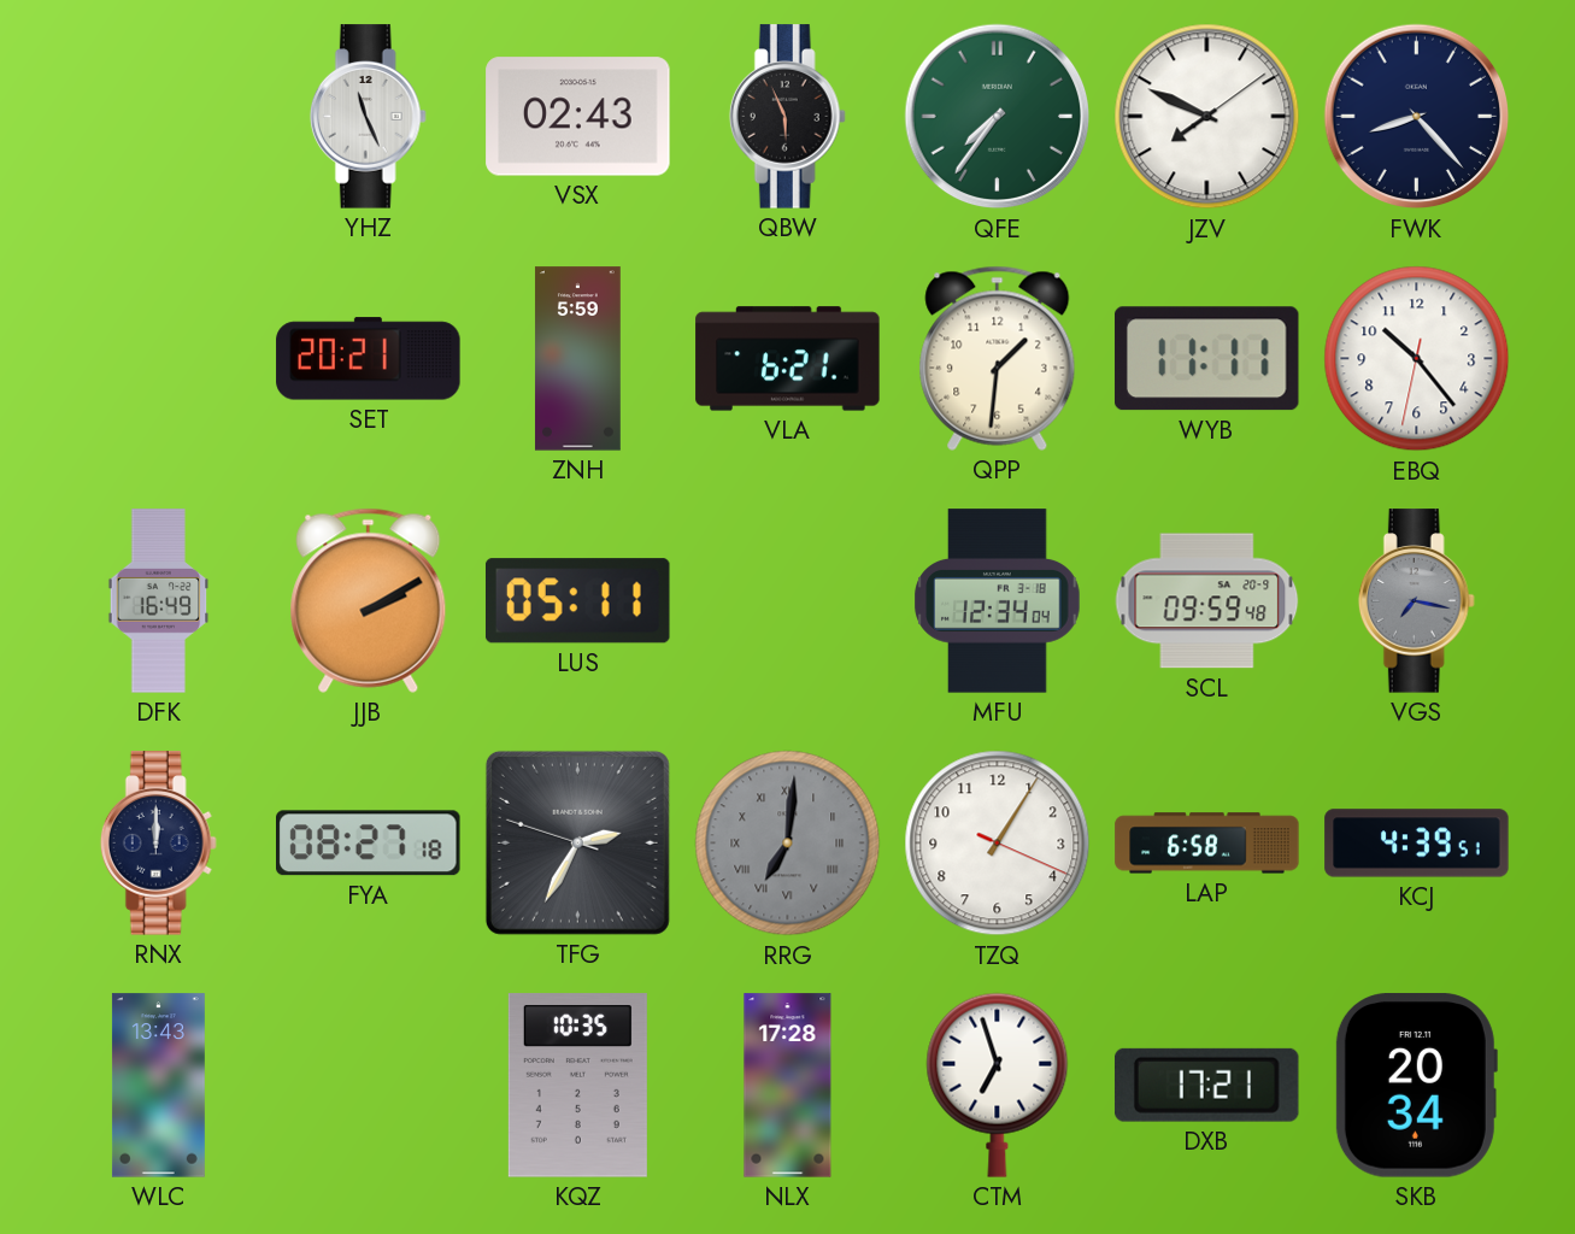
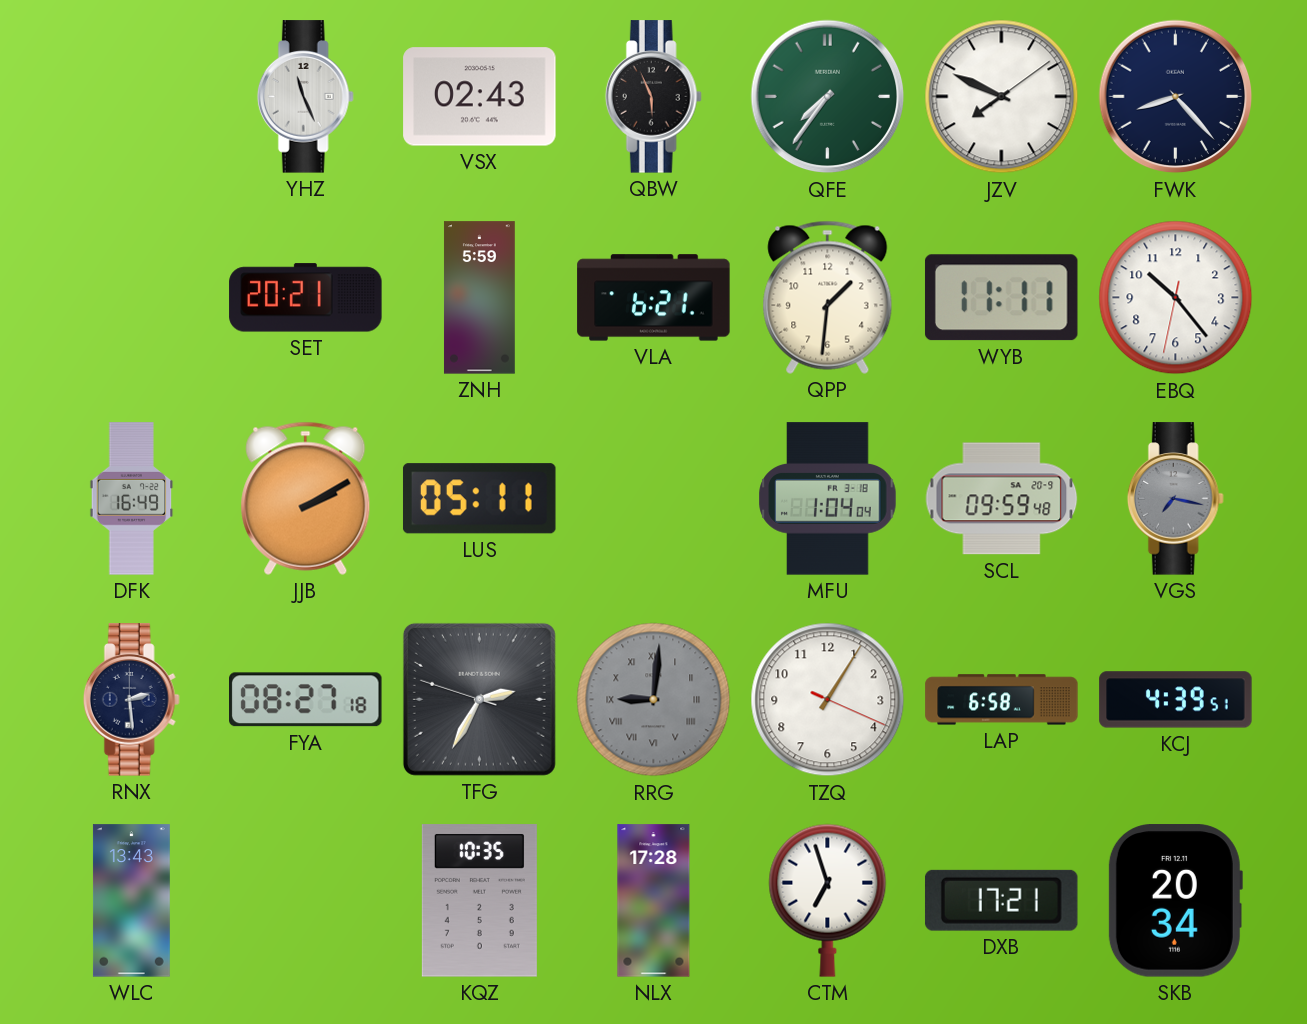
MFU: 12:34 -> 1:04
RNX: 12:00 -> 2:29
RRG: 7:01 -> 9:01
